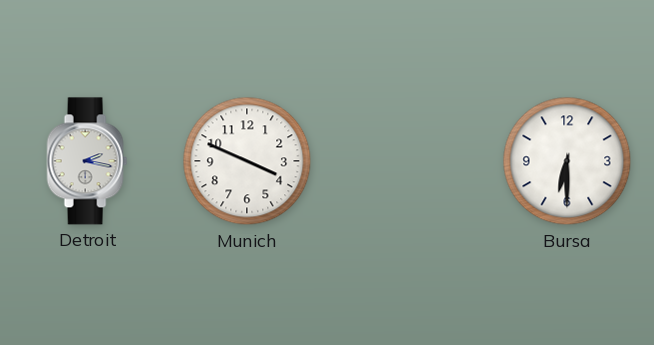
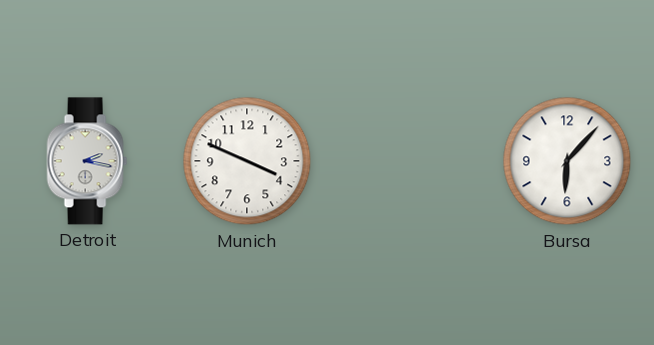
Bursa: 6:30 -> 6:07
